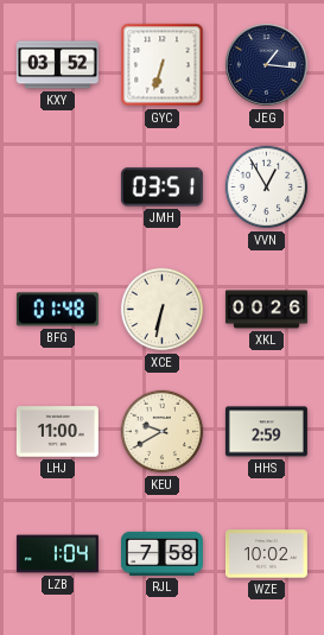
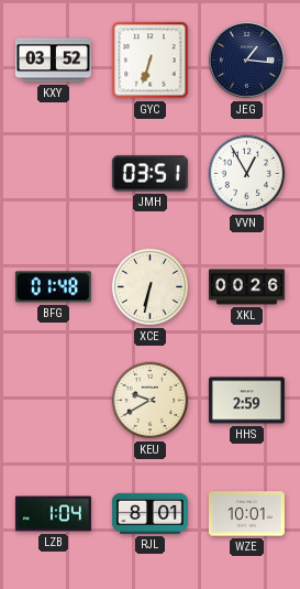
LHJ: 11:00 -> none
RJL: 7:58 -> 8:01
WZE: 10:02 -> 10:01
